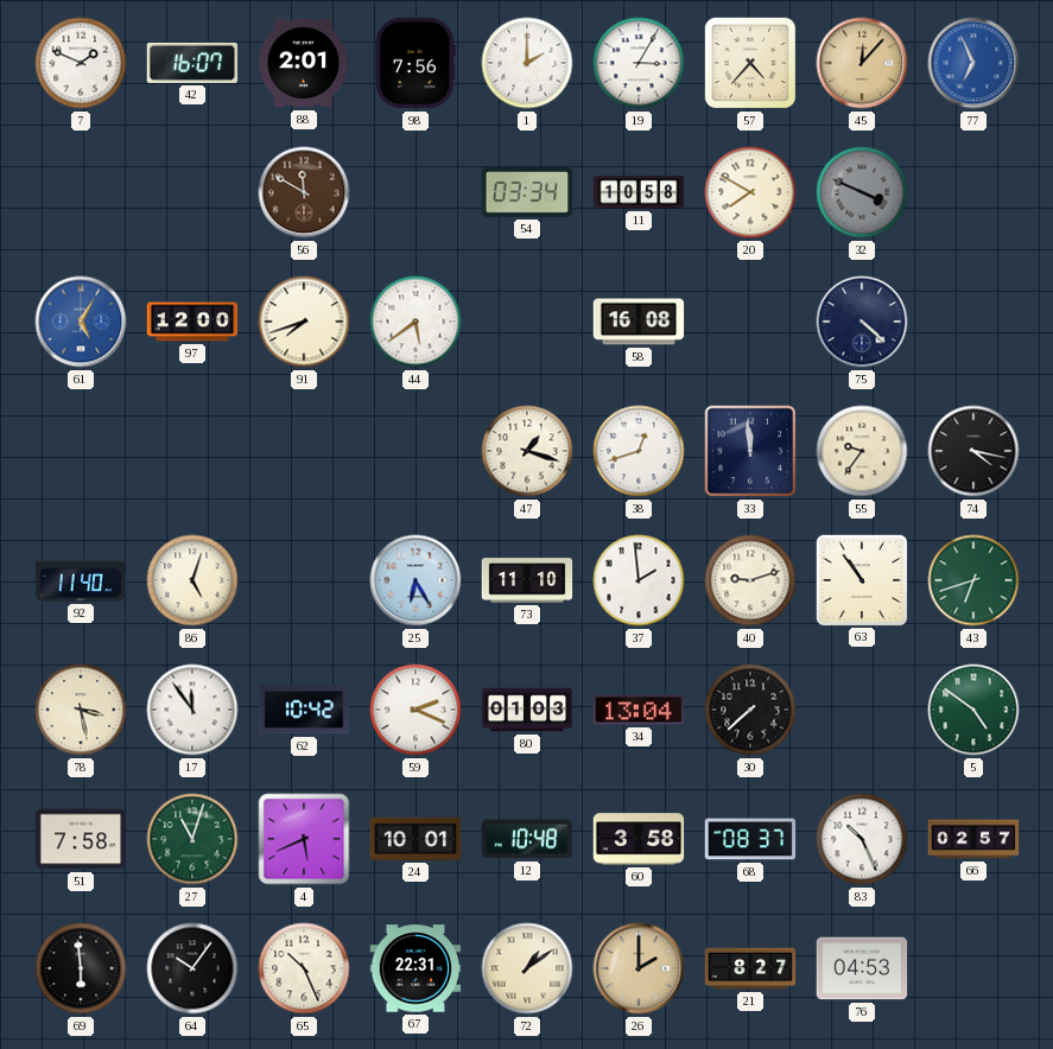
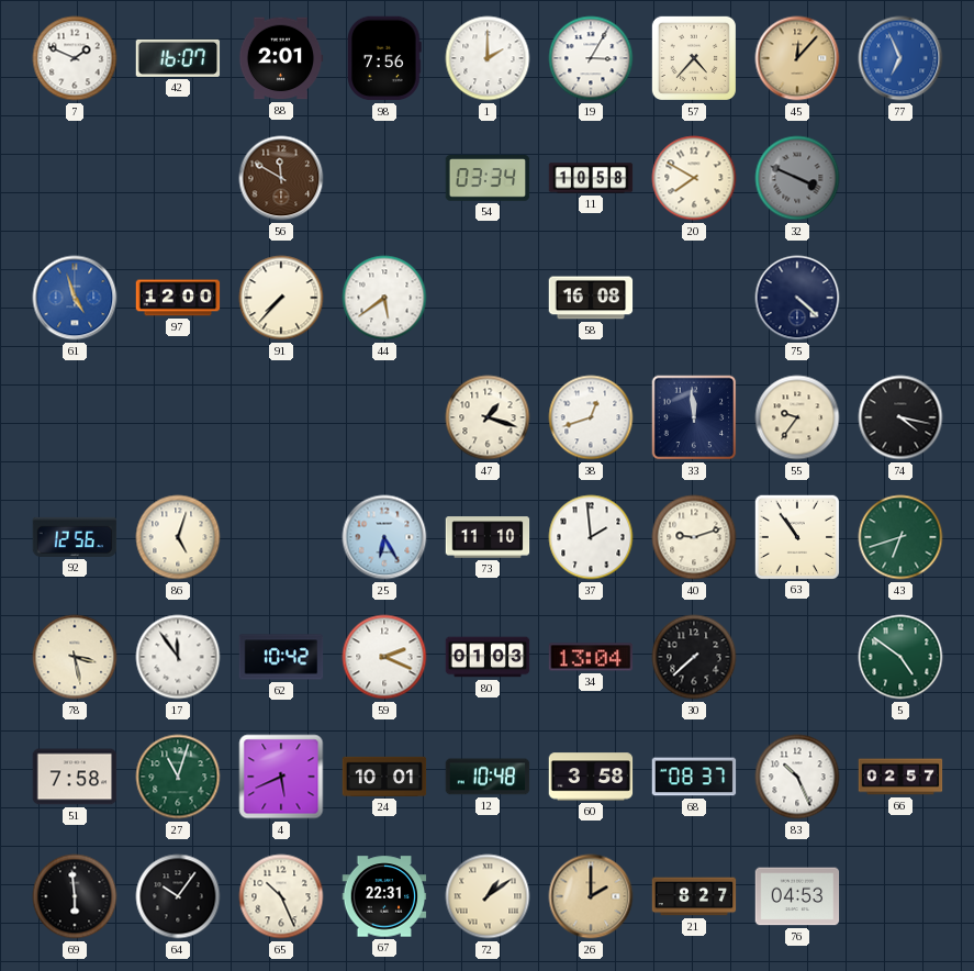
61: 5:05 -> 4:57
91: 7:42 -> 7:37
92: 11:40 -> 12:56
